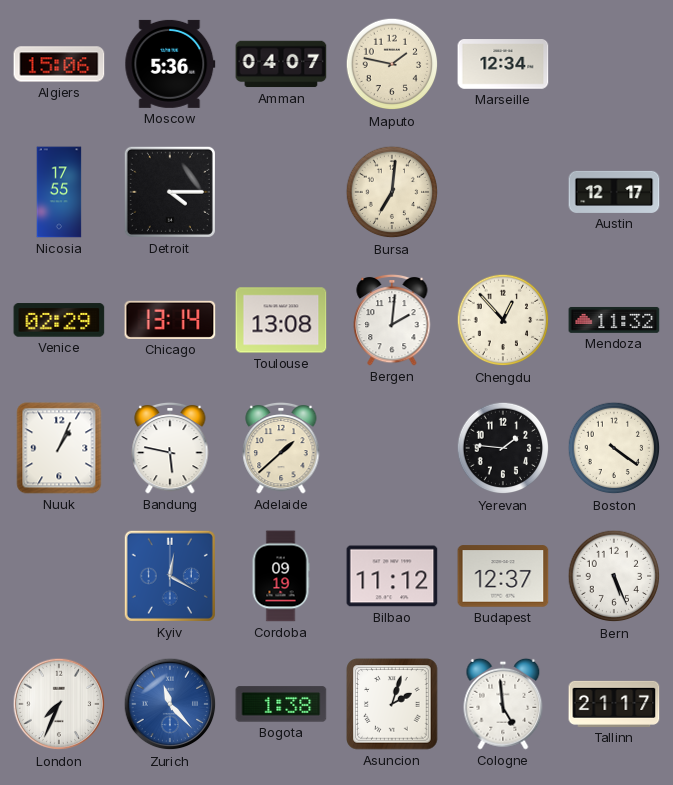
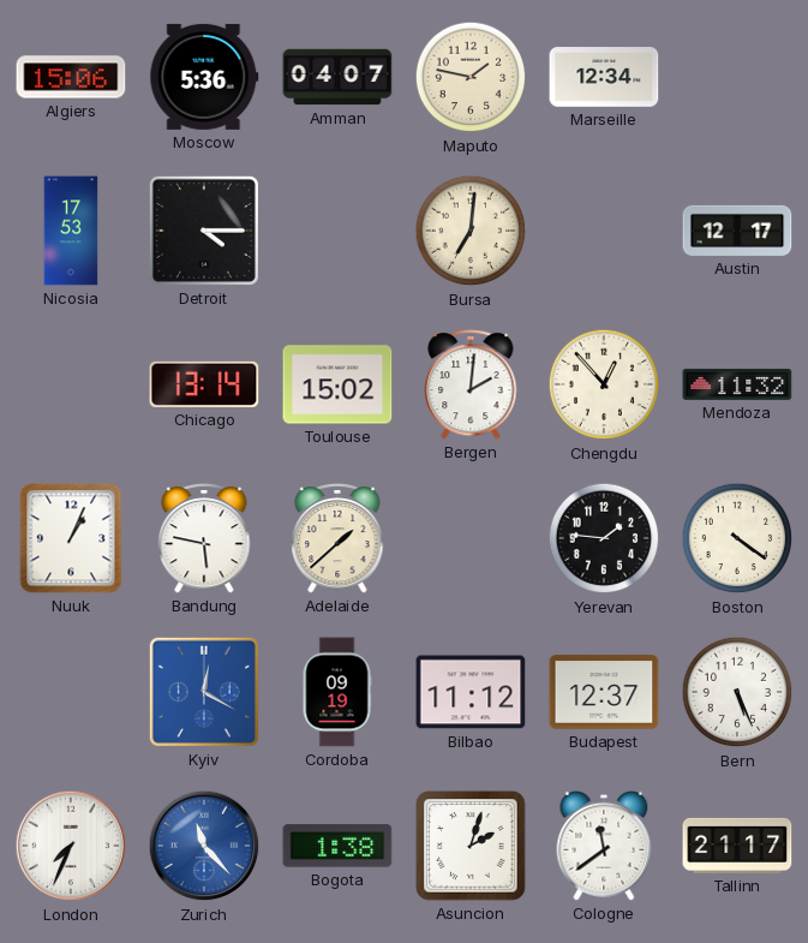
Nicosia: 17:55 -> 17:53
Venice: 02:29 -> none
Toulouse: 13:08 -> 15:02
Cologne: 4:59 -> 11:39
